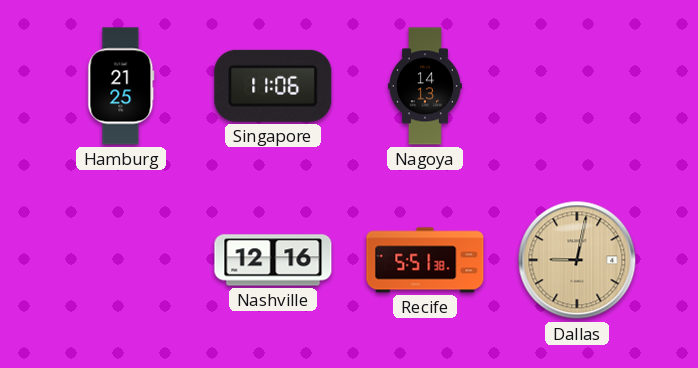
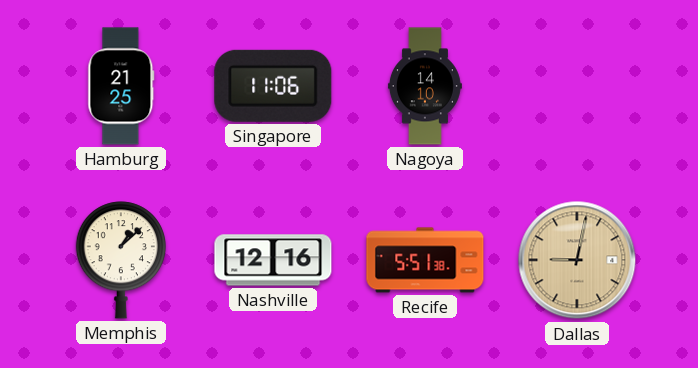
Nagoya: 14:13 -> 14:10
Memphis: none -> 1:08
